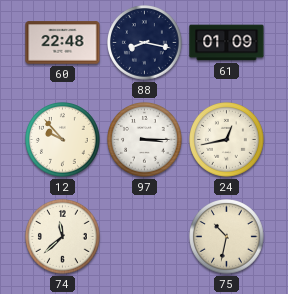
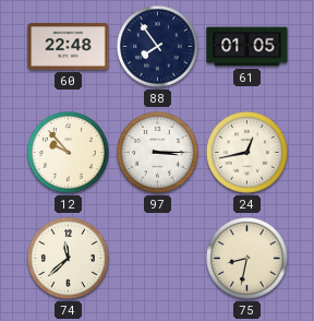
88: 8:17 -> 7:54
61: 01:09 -> 01:05
75: 10:32 -> 8:32
